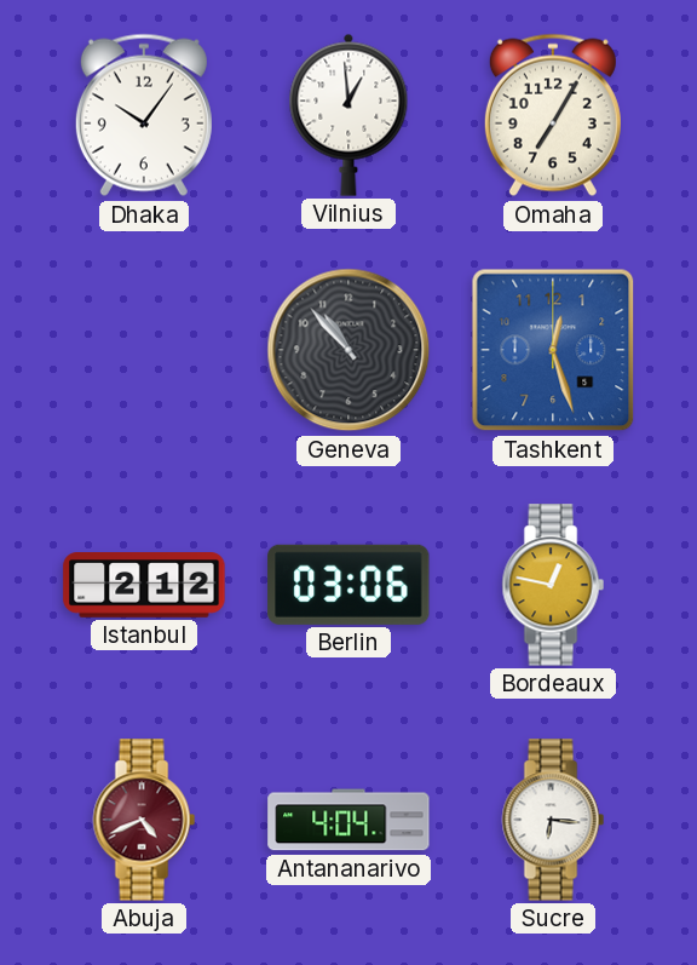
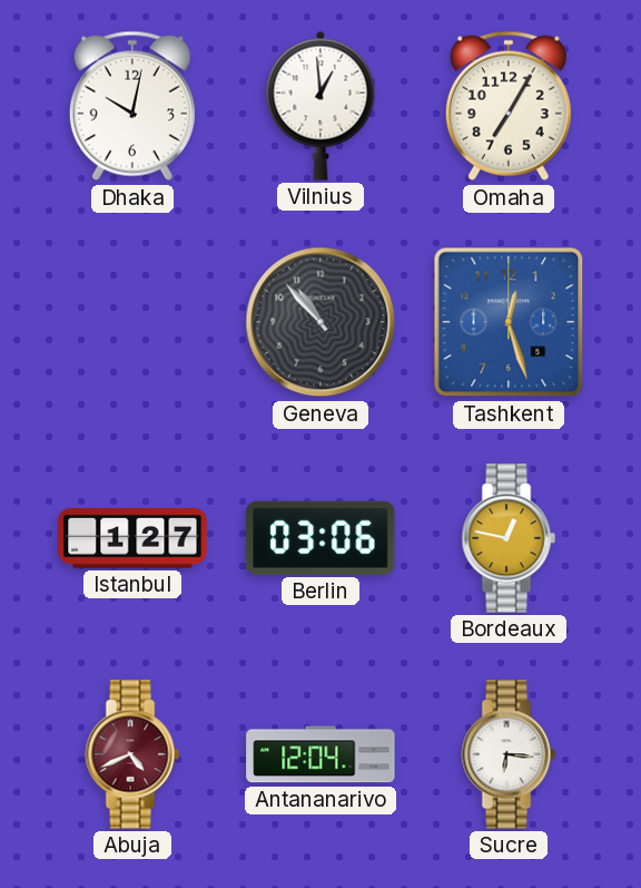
Dhaka: 10:06 -> 10:02
Istanbul: 2:12 -> 1:27
Antananarivo: 4:04 -> 12:04
